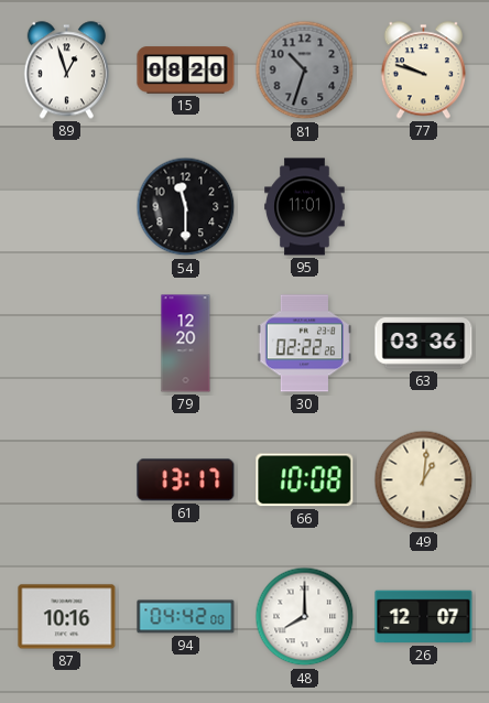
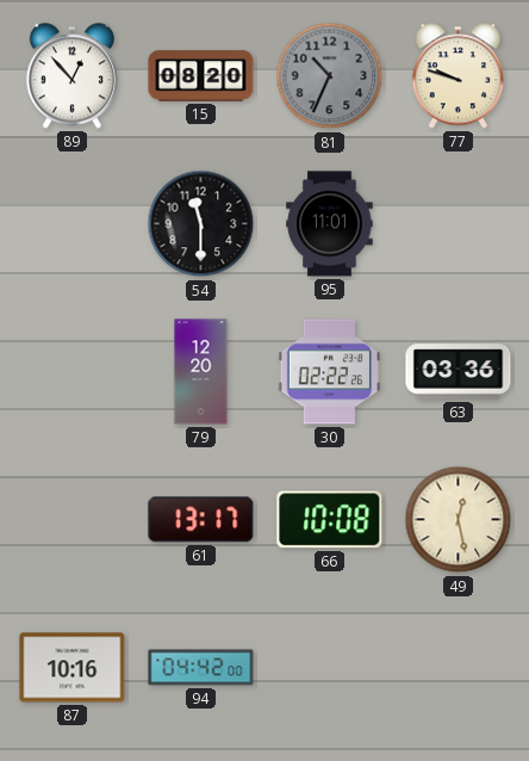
89: 12:57 -> 12:53
81: 10:33 -> 10:34
49: 1:01 -> 12:28
48: 8:00 -> none
26: 12:07 -> none
